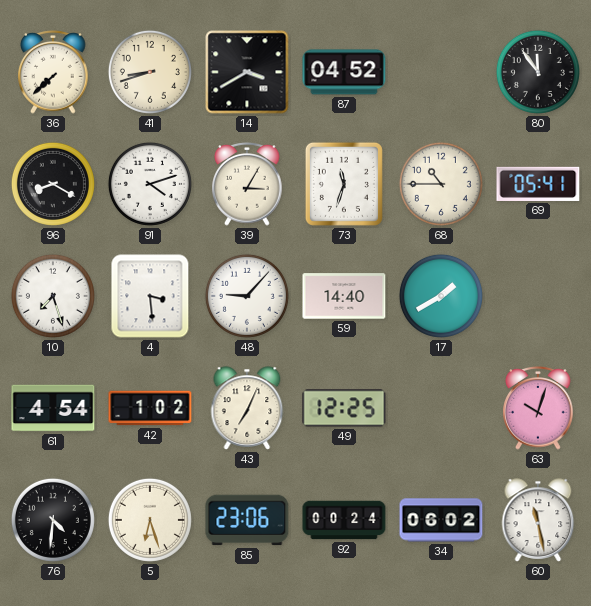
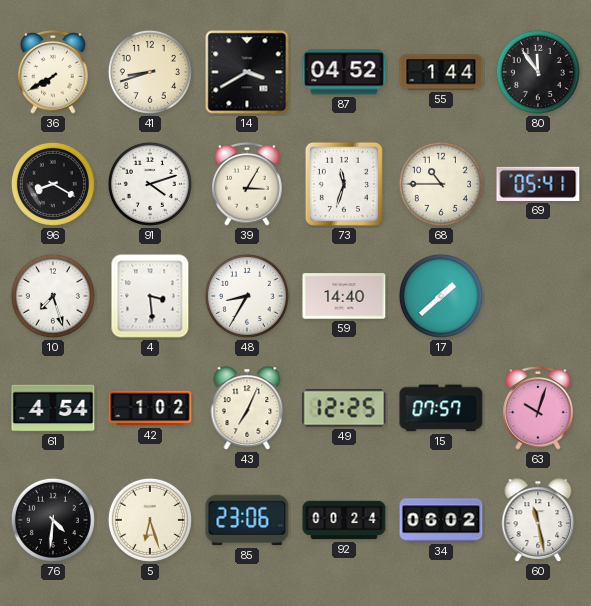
36: 7:38 -> 7:40
55: none -> 1:44
48: 9:07 -> 8:35
17: 1:40 -> 1:38
15: none -> 07:57
